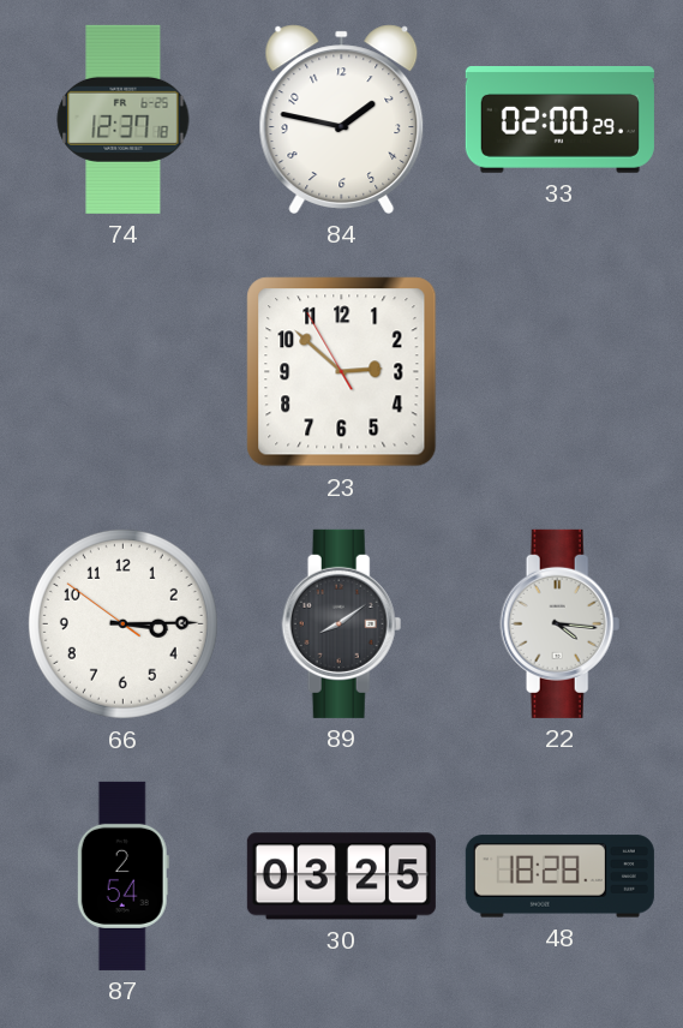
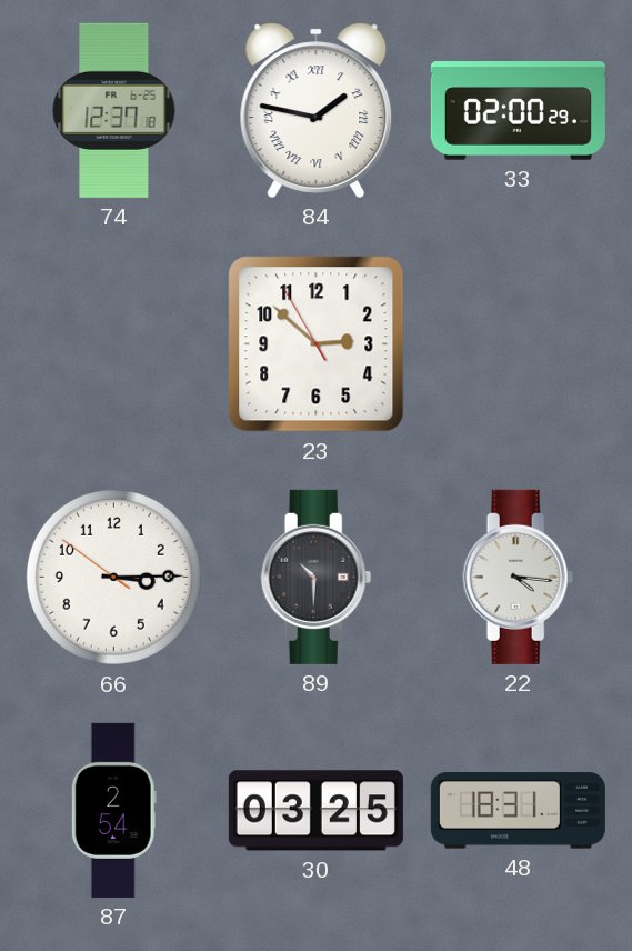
84 numerals: Arabic -> Roman
89: 8:09 -> 10:30
48: 18:28 -> 18:31
